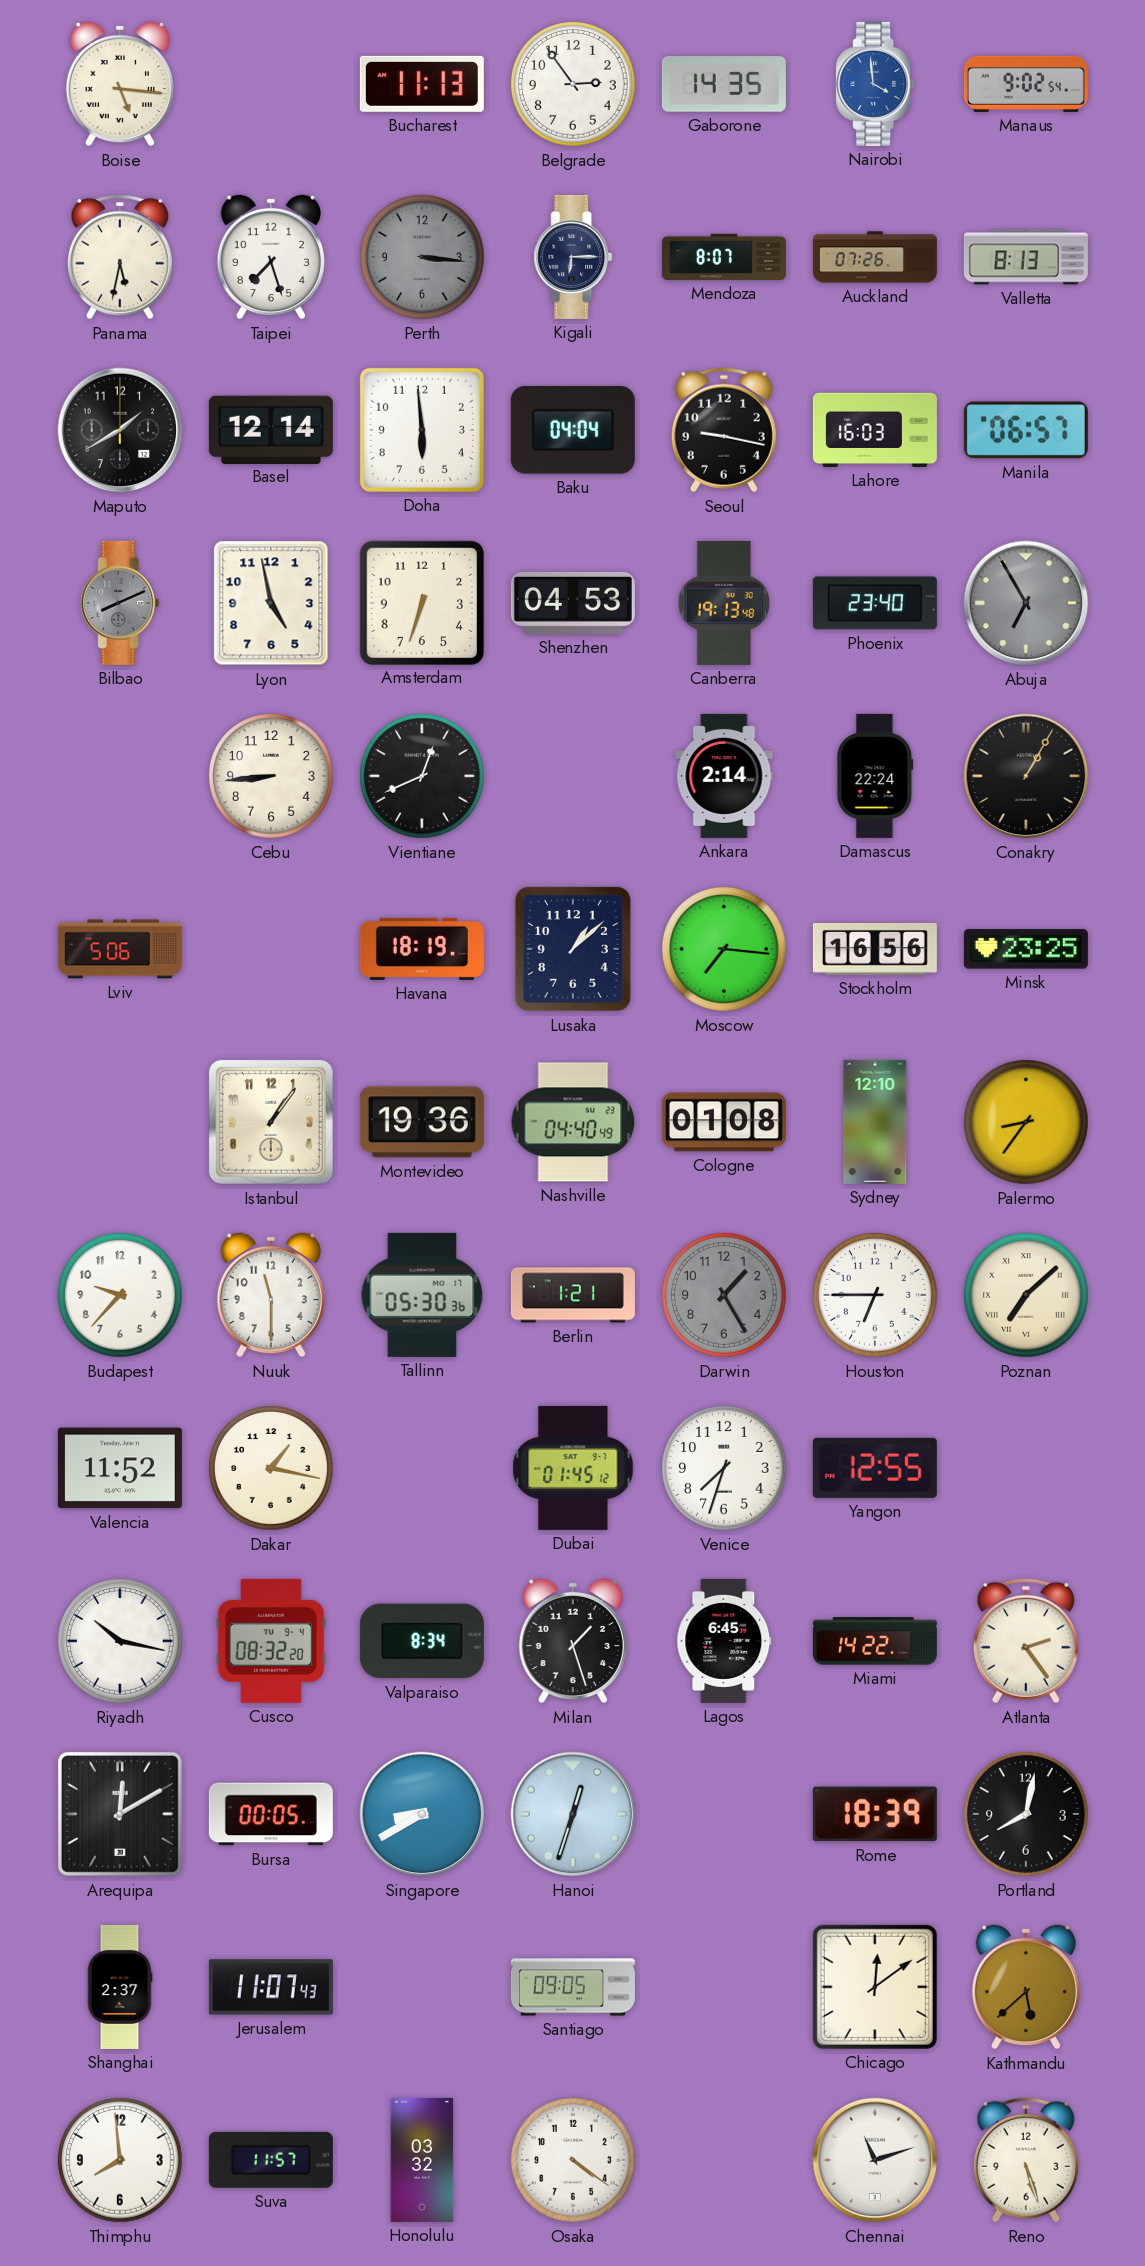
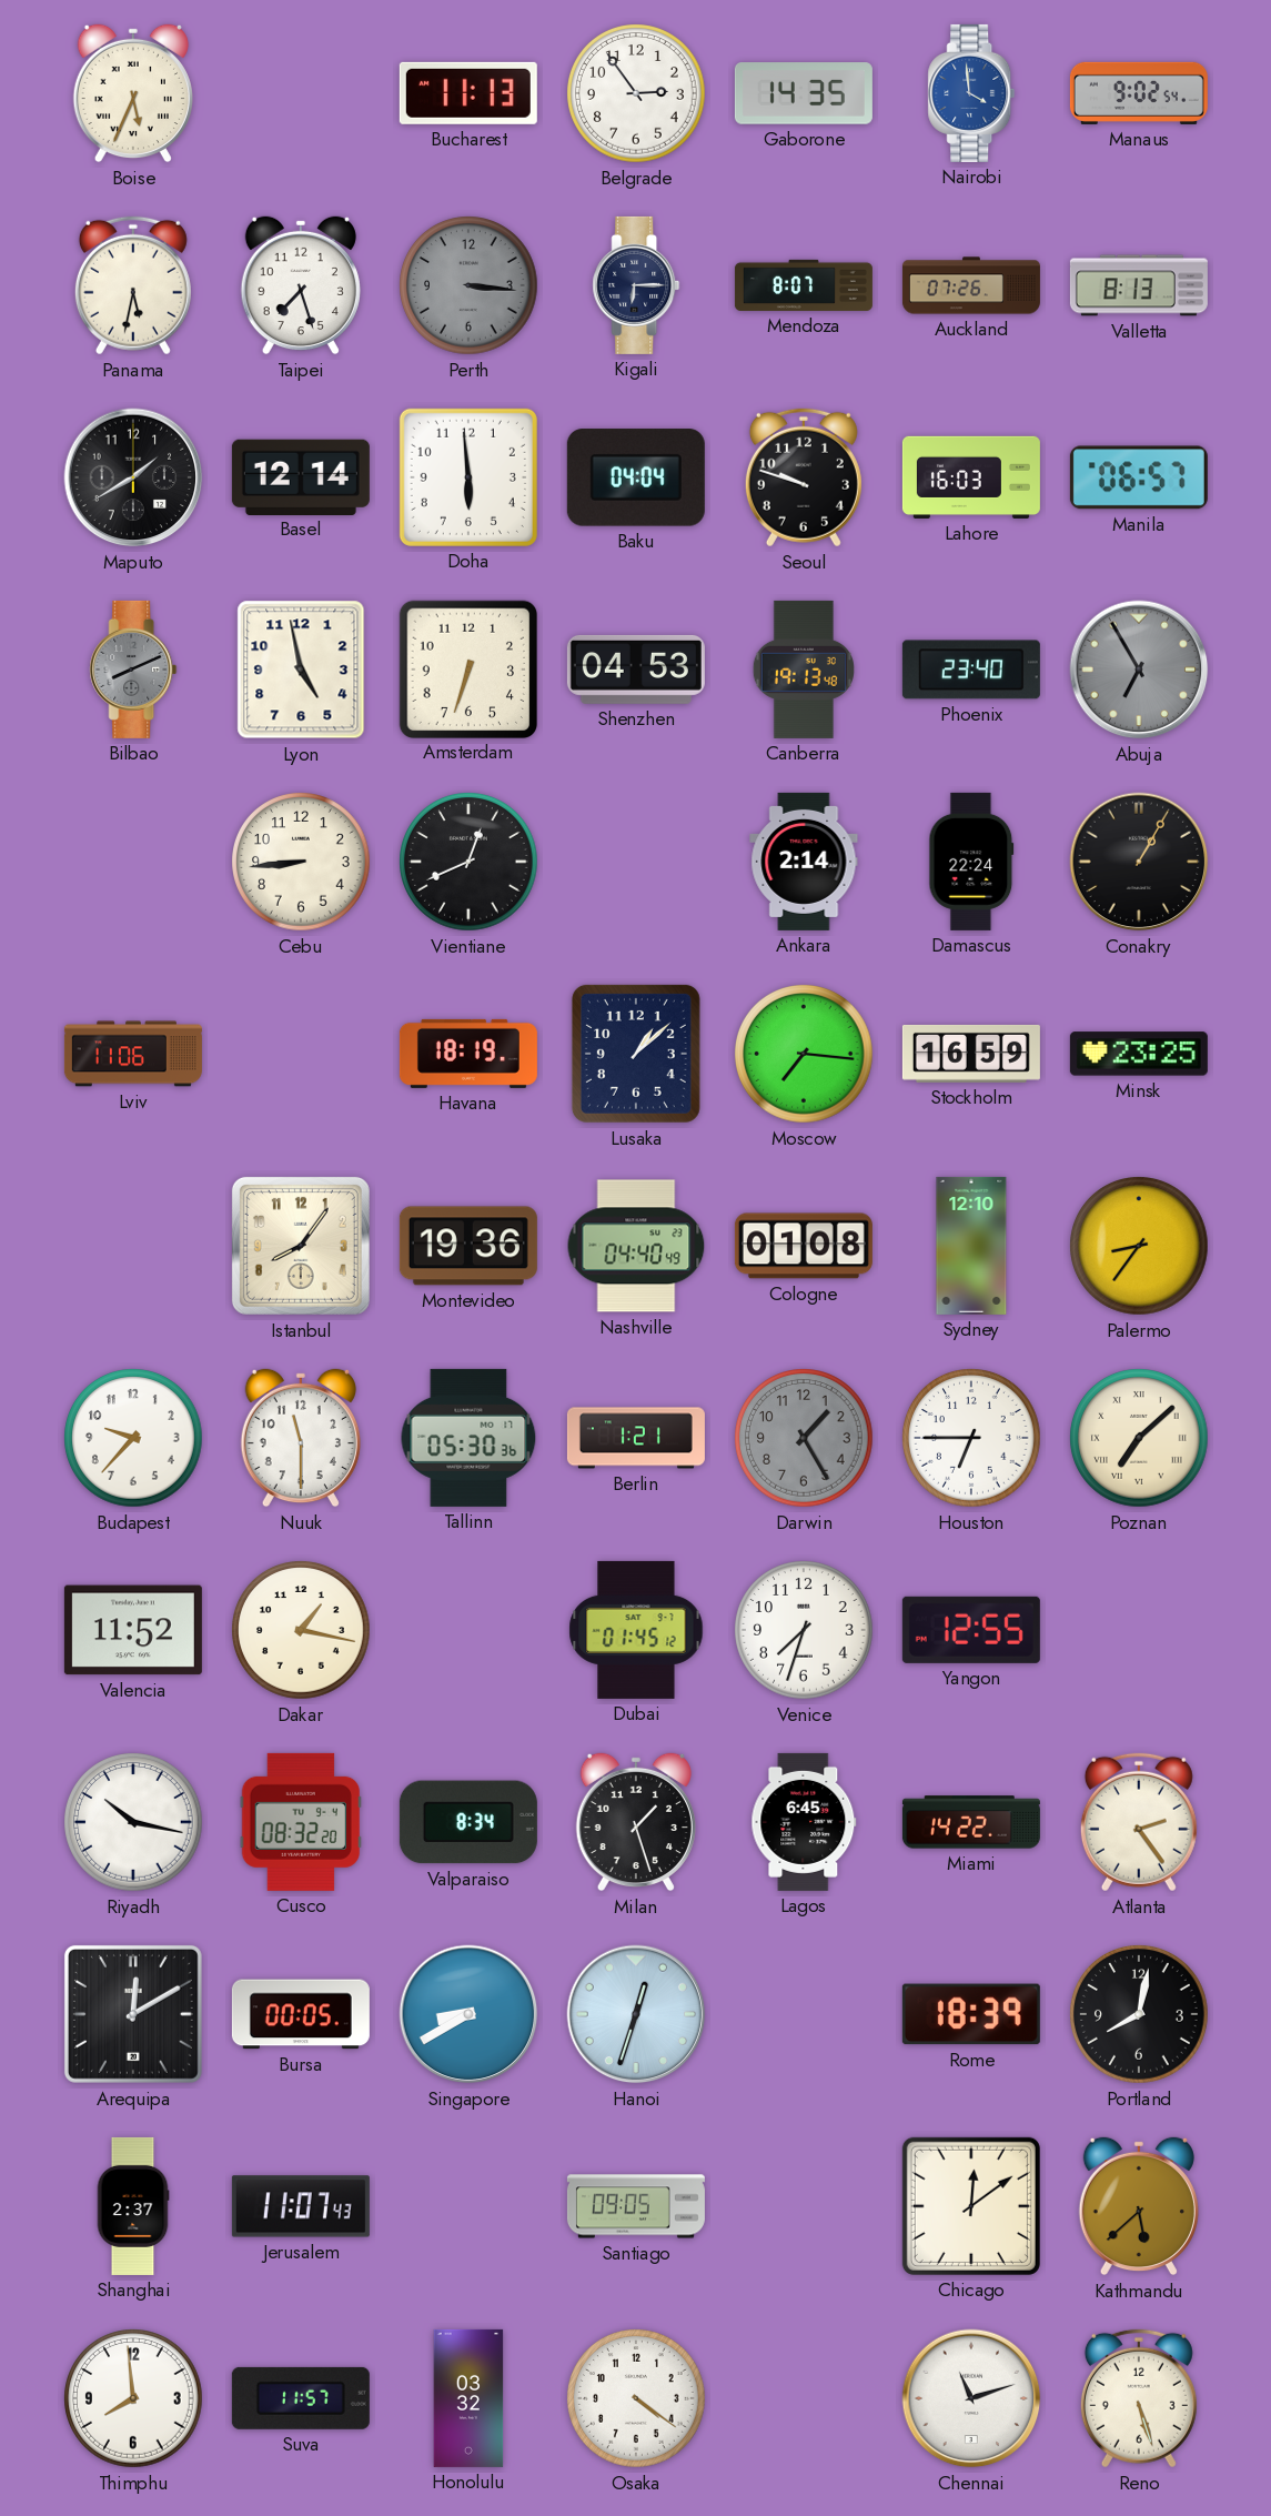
Boise: 5:16 -> 5:34
Seoul: 9:17 -> 9:48
Lviv: 5:06 -> 11:06
Stockholm: 16:56 -> 16:59
Istanbul: 1:06 -> 8:06
